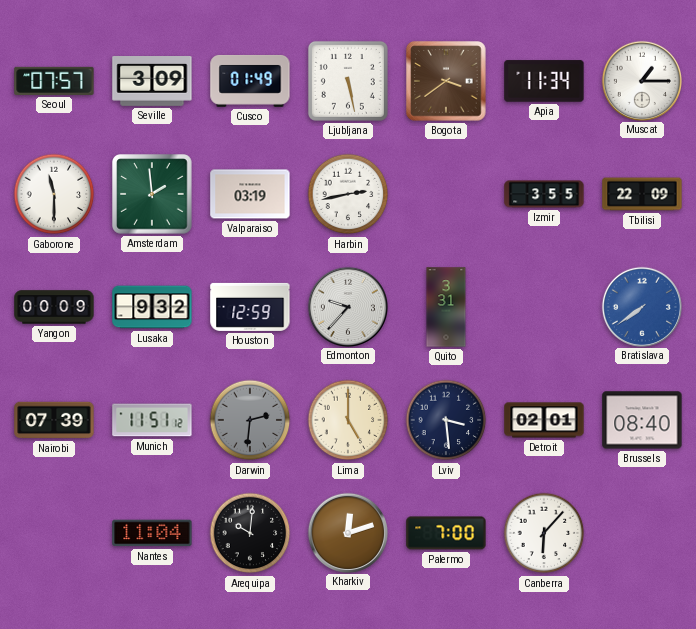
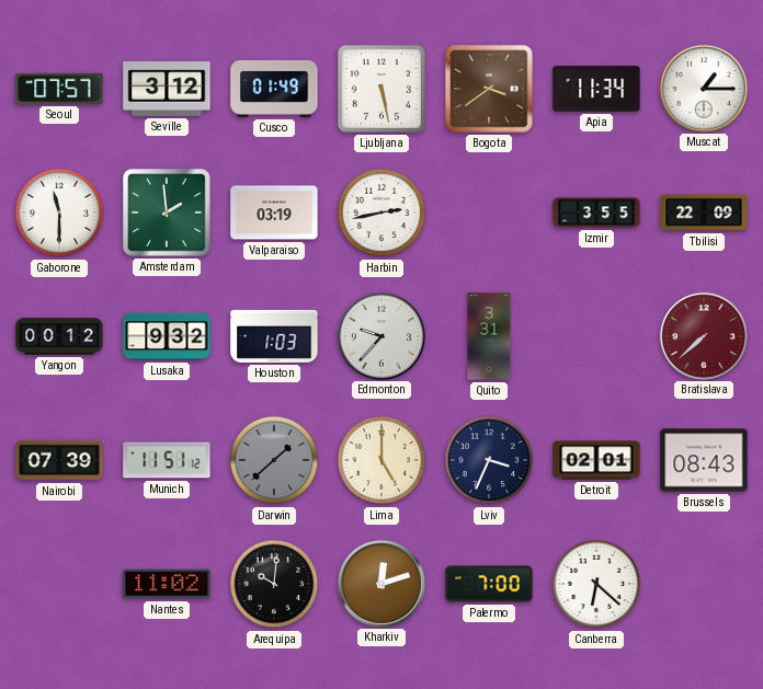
Seville: 3:09 -> 3:12
Yangon: 00:09 -> 00:12
Houston: 12:59 -> 1:03
Bratislava: 7:39 -> 7:38
Bratislava dial: blue -> burgundy
Darwin: 2:31 -> 1:38
Lviv: 3:29 -> 3:34
Brussels: 08:40 -> 08:43
Nantes: 11:04 -> 11:02
Canberra: 6:07 -> 6:22
